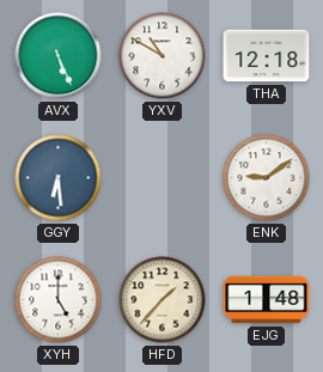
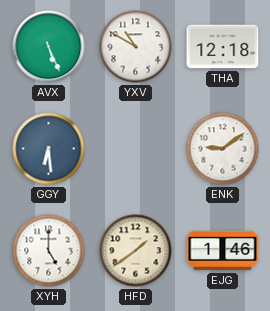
HFD: 1:37 -> 1:39
EJG: 1:48 -> 1:46
